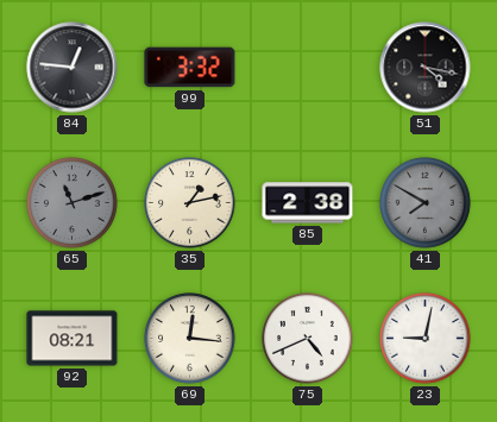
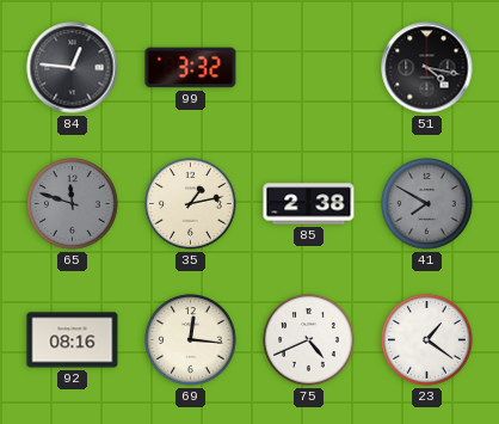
65: 11:12 -> 11:48
92: 08:21 -> 08:16
23: 9:02 -> 1:21
